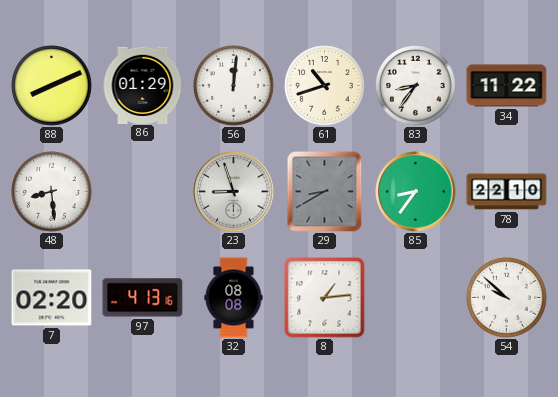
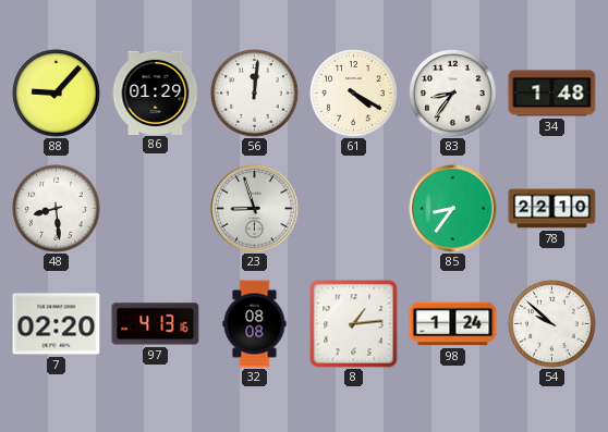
88: 8:11 -> 9:07
61: 10:42 -> 4:20
34: 11:22 -> 1:48
29: 8:40 -> none
98: none -> 1:24
